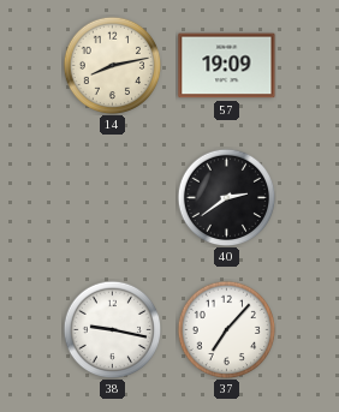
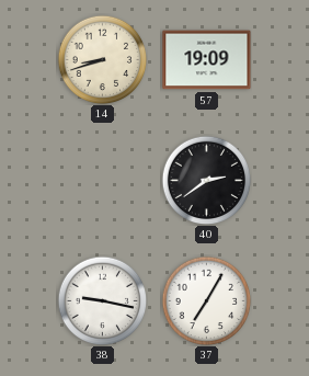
14: 8:13 -> 8:42
37: 7:07 -> 7:05
